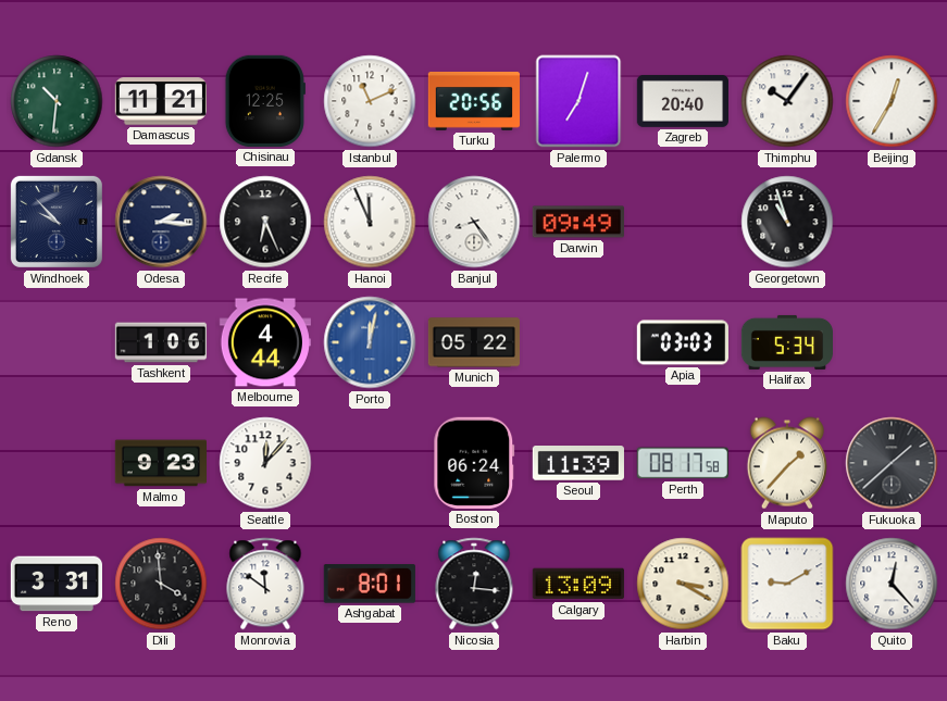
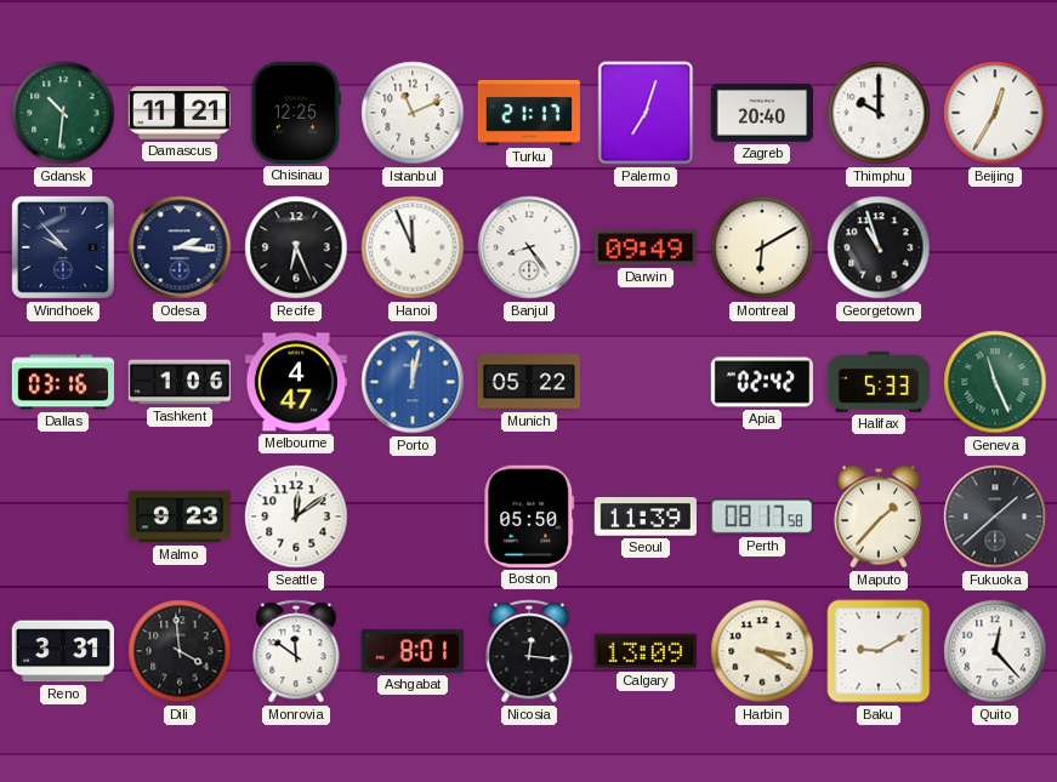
Turku: 20:56 -> 21:17
Thimphu: 10:06 -> 10:00
Montreal: none -> 6:10
Dallas: none -> 03:16
Melbourne: 4:44 -> 4:47
Apia: 03:03 -> 02:42
Halifax: 5:34 -> 5:33
Geneva: none -> 11:26
Seattle: 12:07 -> 12:09
Boston: 06:24 -> 05:50
